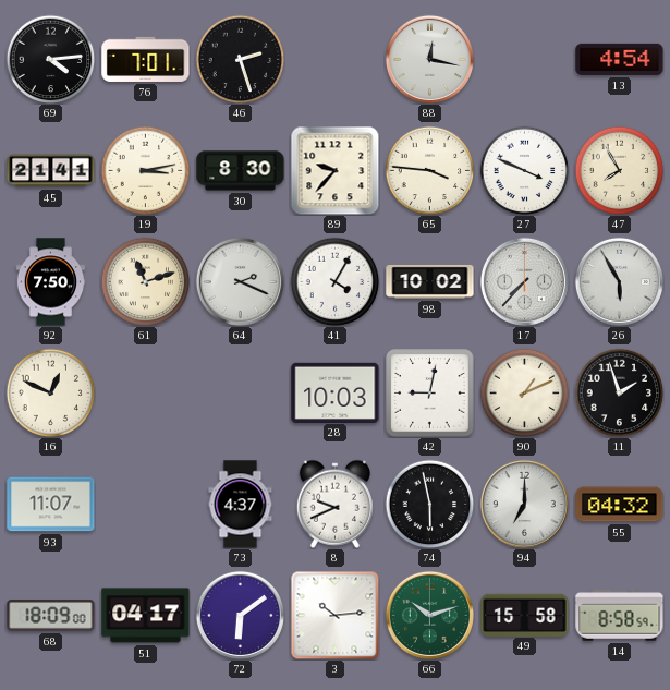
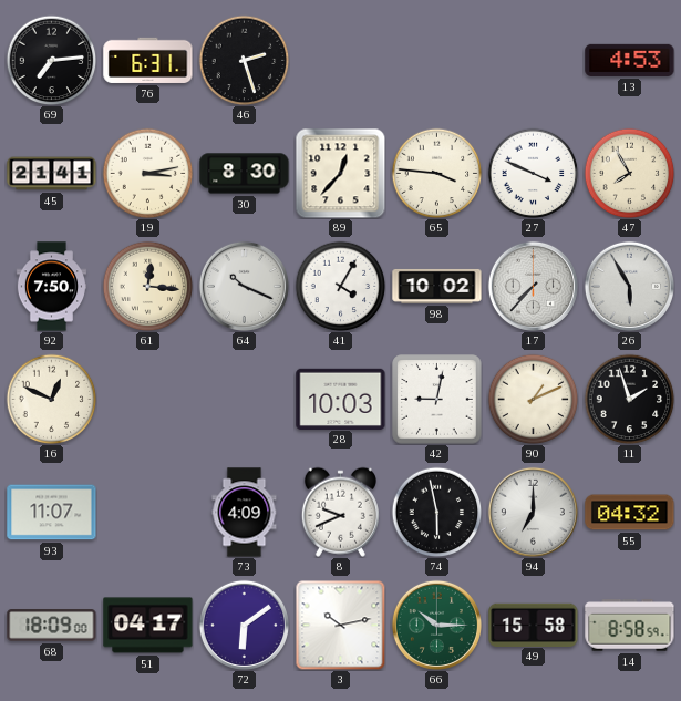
69: 4:14 -> 7:14
76: 7:01 -> 6:31
88: 12:17 -> none
13: 4:54 -> 4:53
89: 9:37 -> 12:37
61: 11:12 -> 12:16
64: 2:19 -> 10:19
73: 4:37 -> 4:09
3: 10:14 -> 10:13
66: 10:12 -> 10:15
